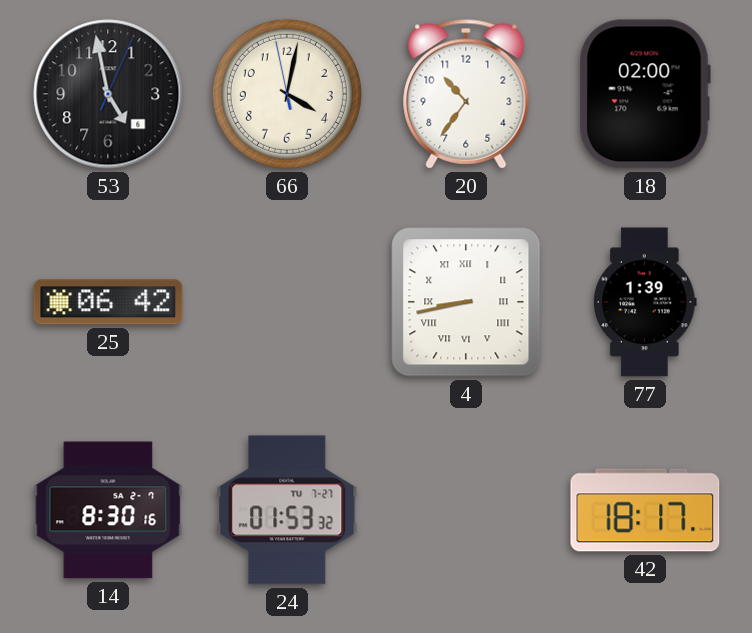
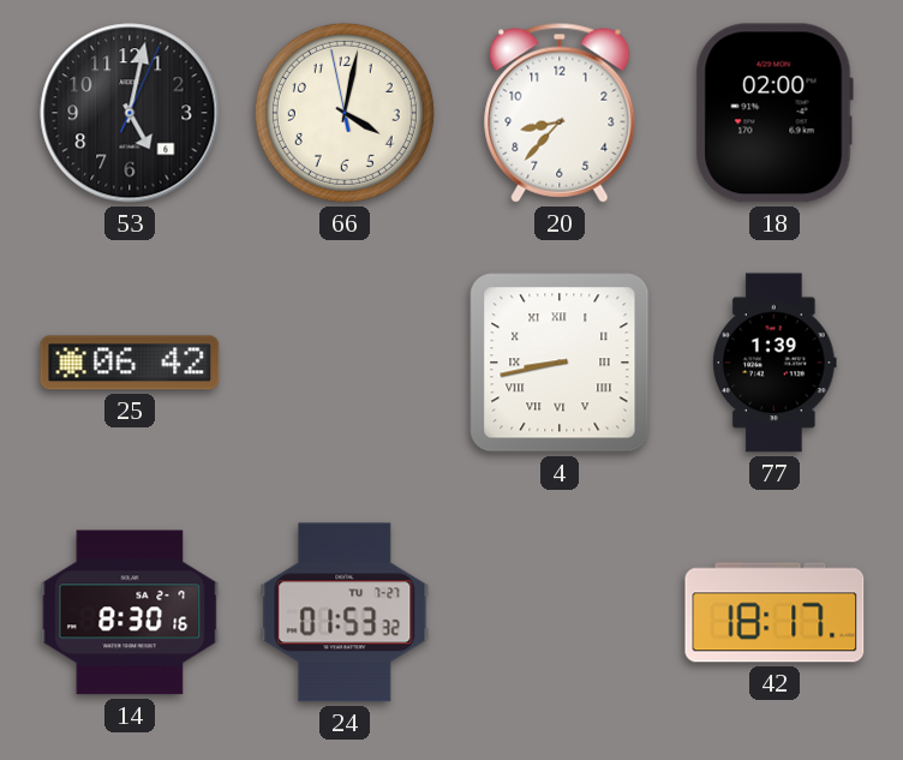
53: 4:58 -> 5:02
20: 10:36 -> 8:37
